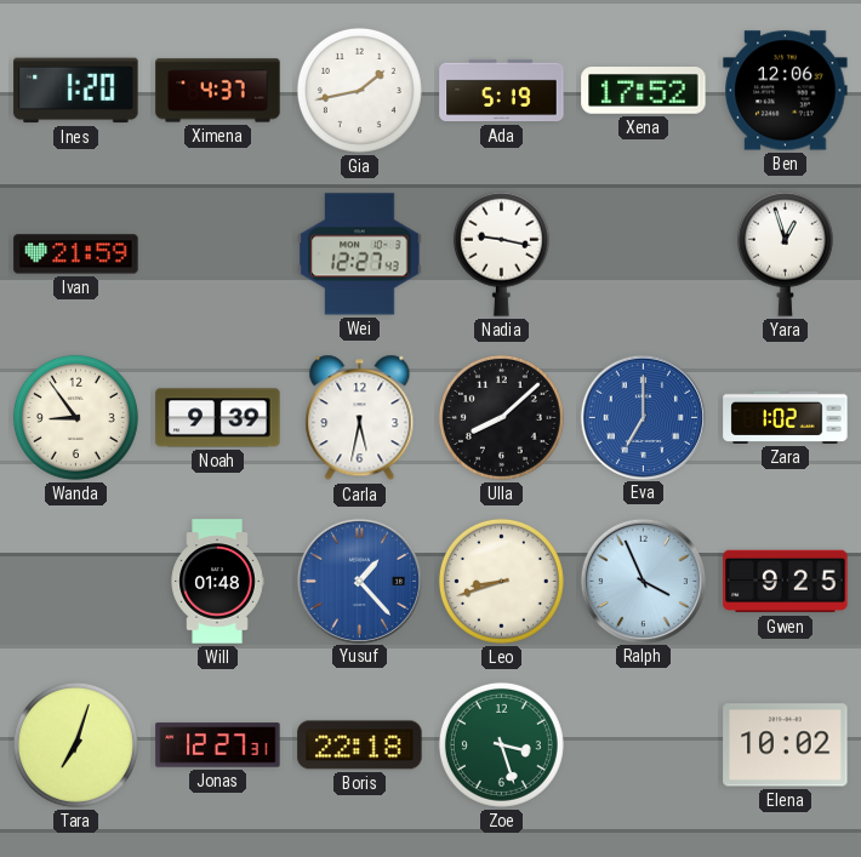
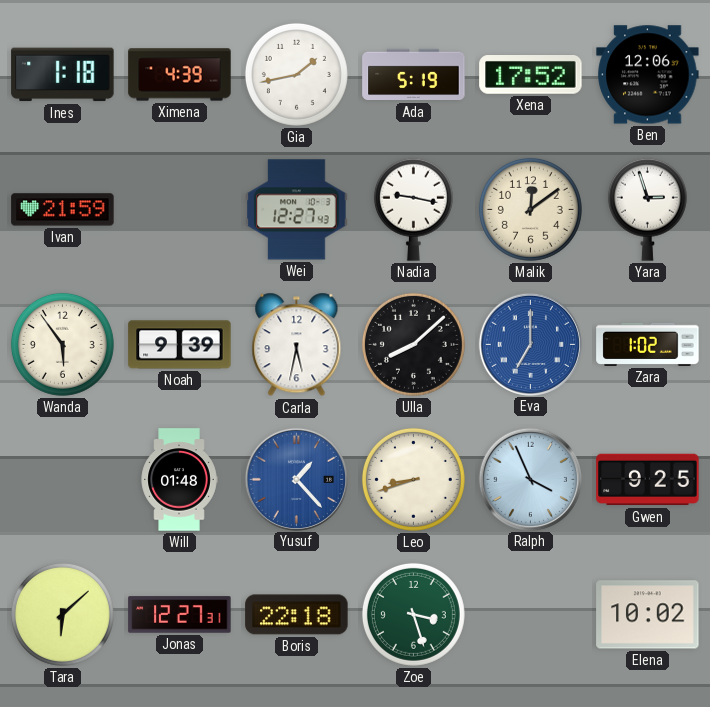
Ines: 1:20 -> 1:18
Ximena: 4:37 -> 4:39
Malik: none -> 12:09
Yara: 12:57 -> 2:57
Wanda: 8:54 -> 5:54
Tara: 7:03 -> 6:08
